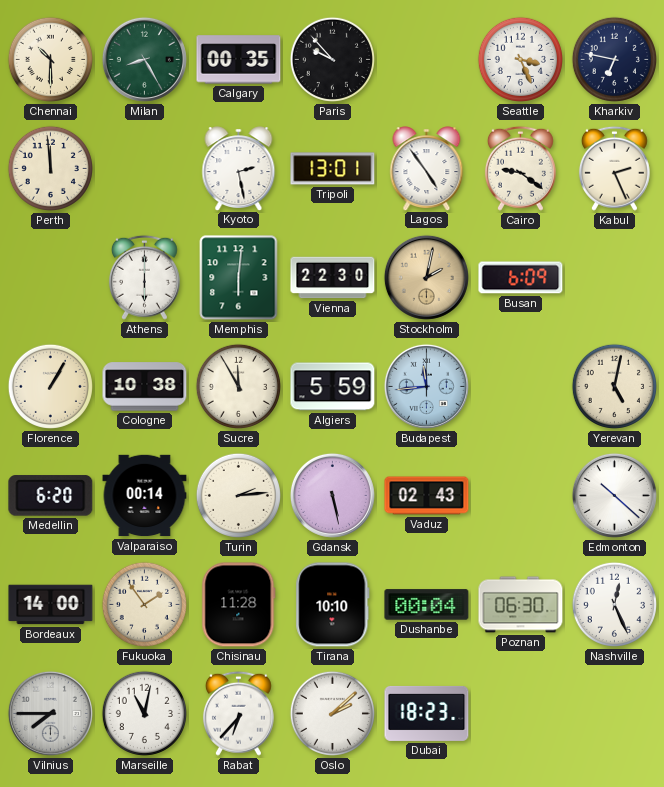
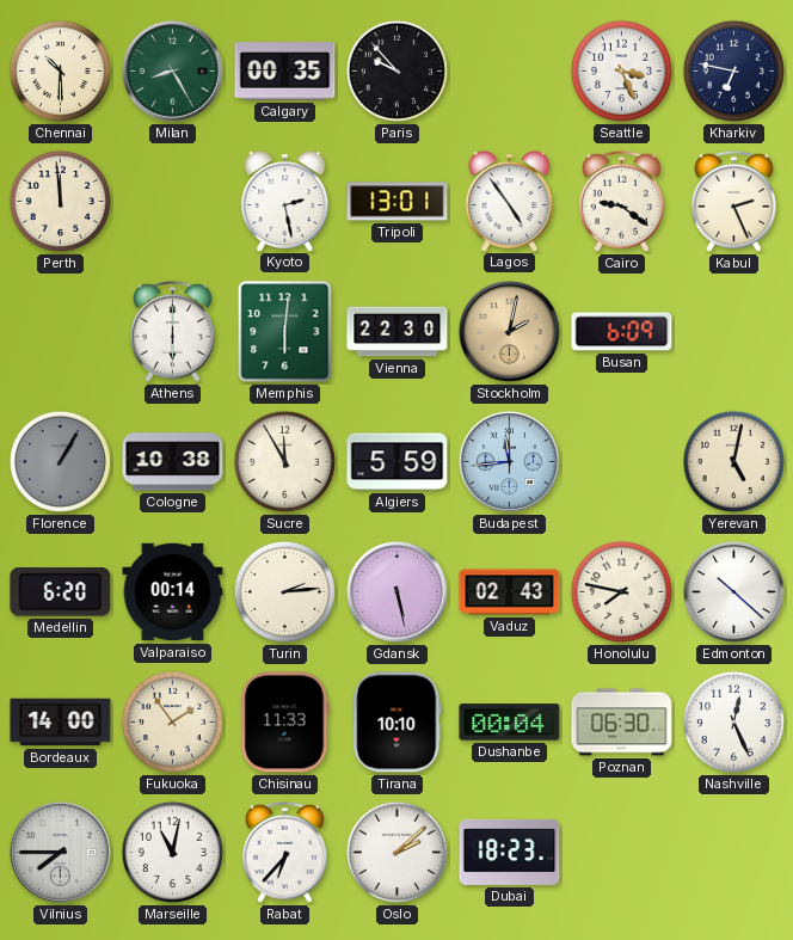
Florence dial: cream -> grey
Honolulu: none -> 7:47
Chisinau: 11:28 -> 11:33
